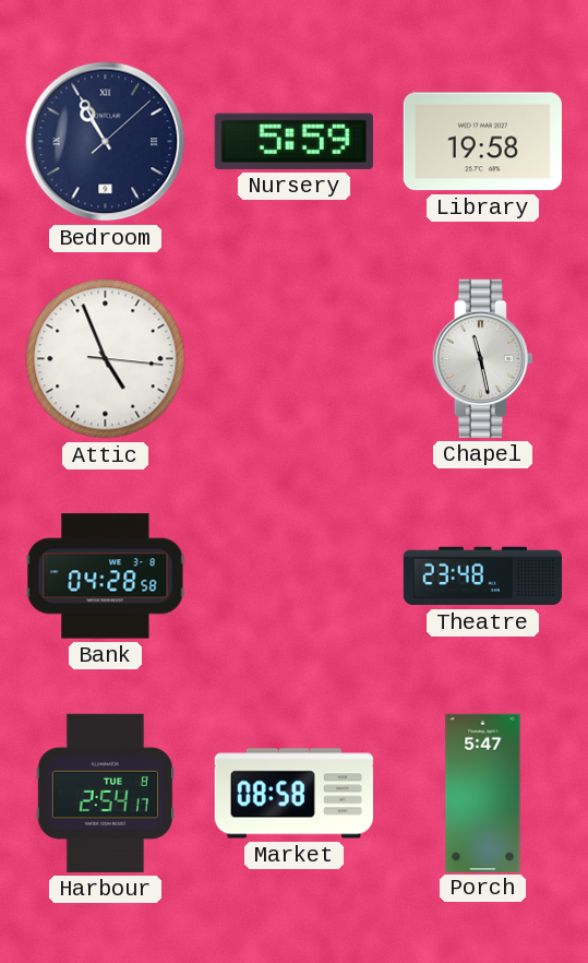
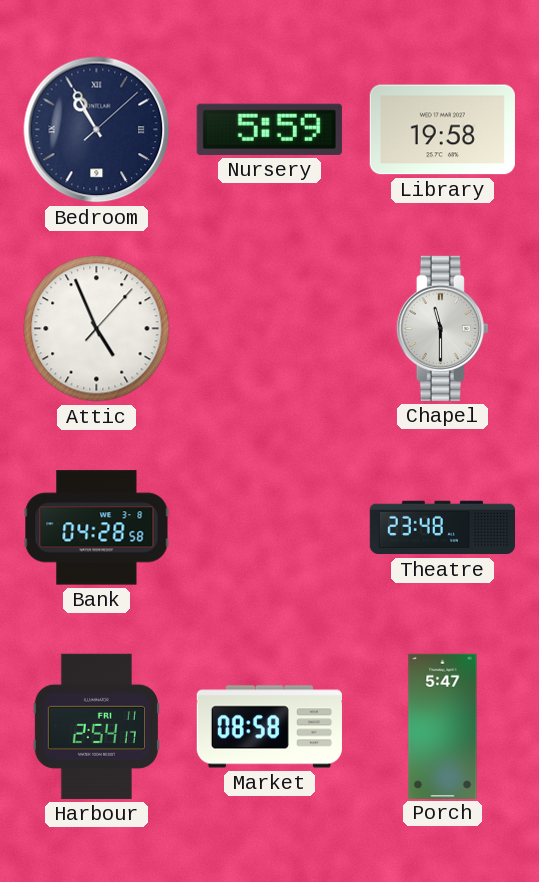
Attic: 4:56:16 -> 4:56:07
Chapel: 11:28 -> 11:30
Harbour date: TUE 8 -> FRI 11
